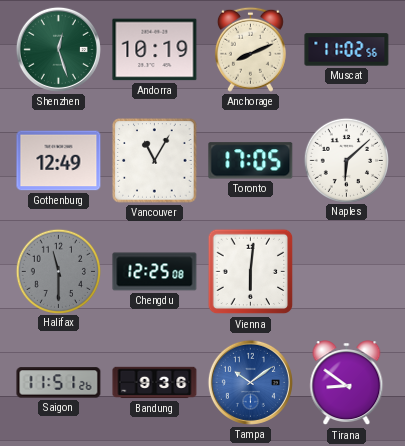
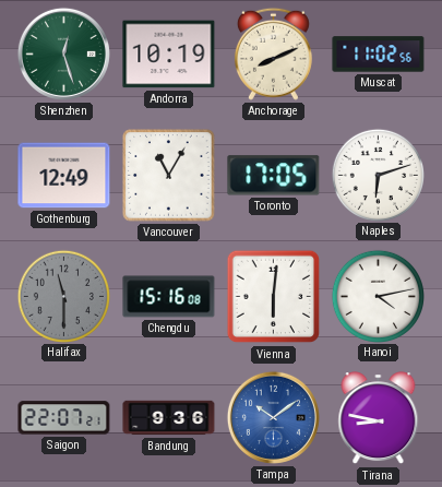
Naples: 6:08 -> 6:12
Chengdu: 12:25 -> 15:16
Hanoi: none -> 4:13
Saigon: 11:51 -> 22:07
Tirana: 8:51 -> 8:47
